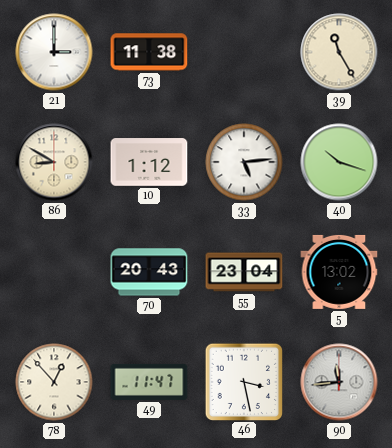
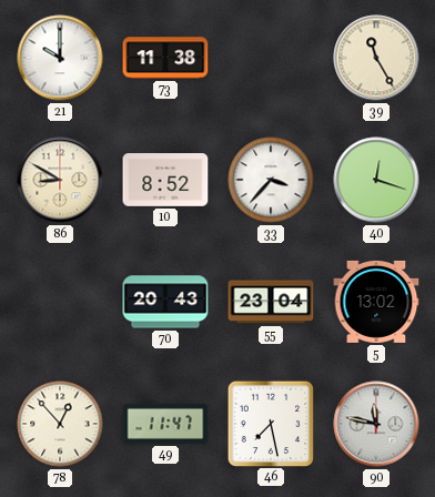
21: 3:00 -> 10:00
10: 1:12 -> 8:52
33: 5:14 -> 3:37
40: 10:18 -> 12:18
46: 3:28 -> 7:28
90: 11:44 -> 11:47
